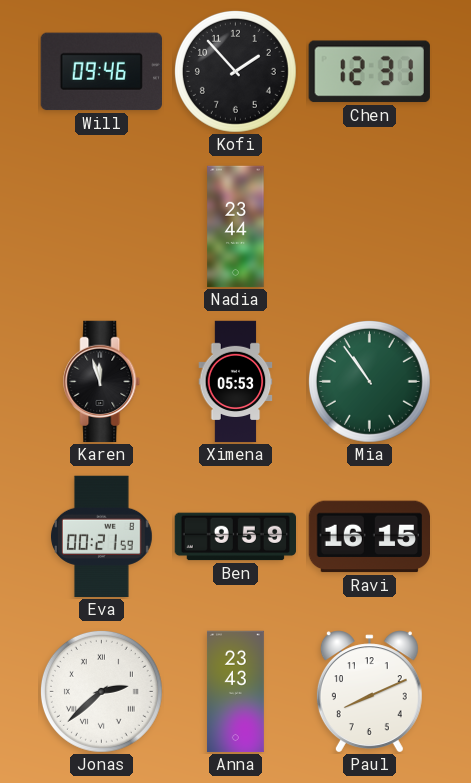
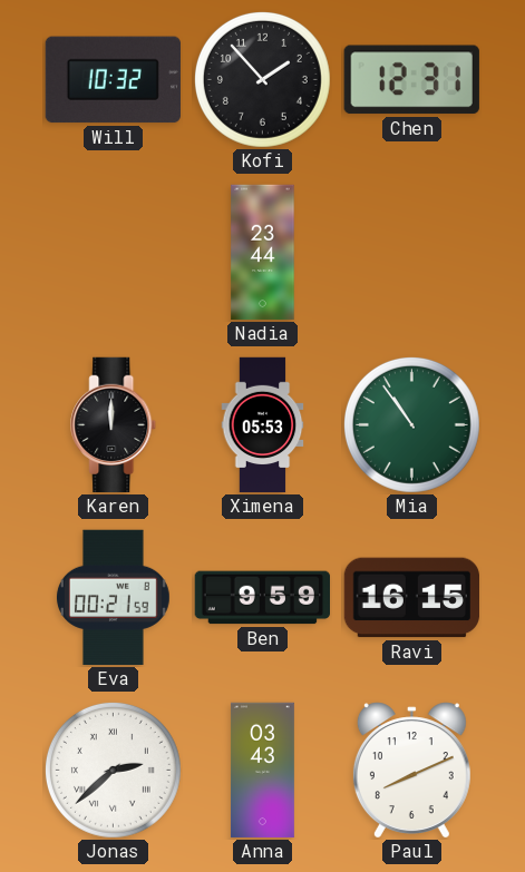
Will: 09:46 -> 10:32
Karen: 11:57 -> 12:00
Anna: 23:43 -> 03:43
